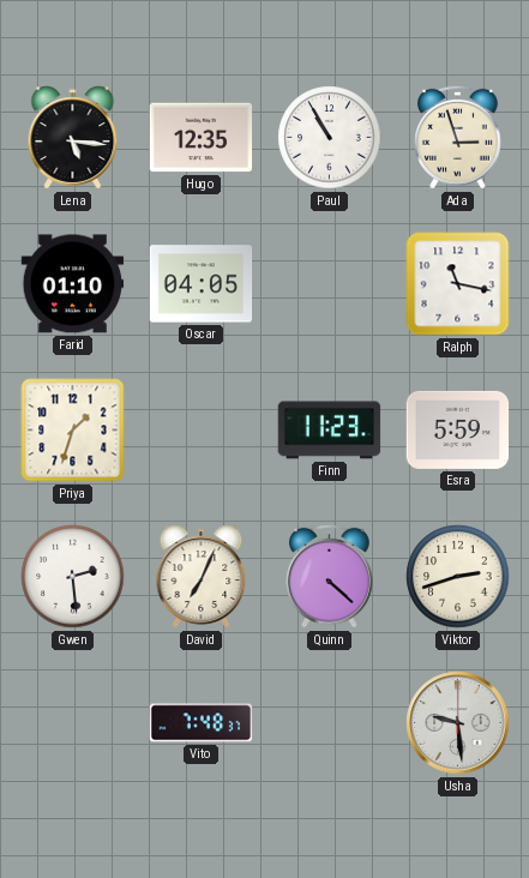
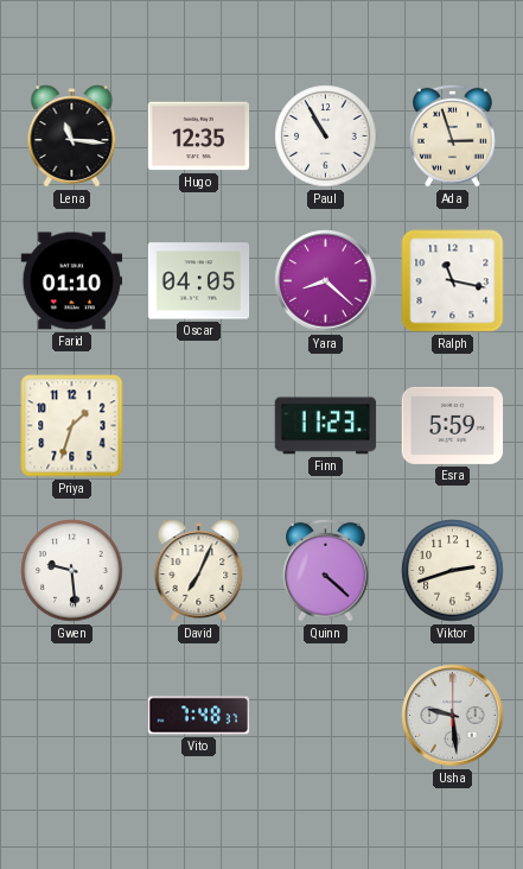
Lena: 5:16 -> 11:16
Yara: none -> 8:22
Gwen: 2:29 -> 9:29
